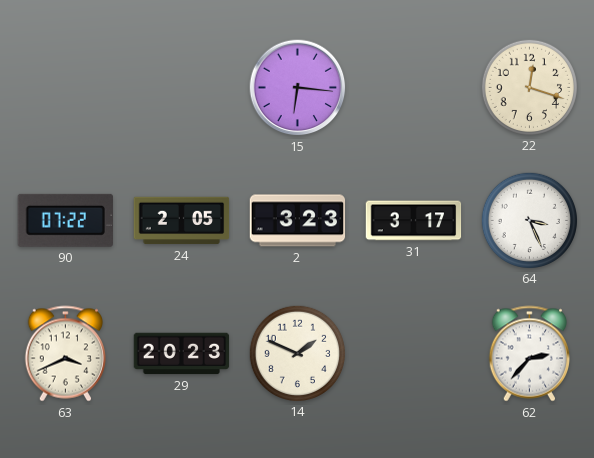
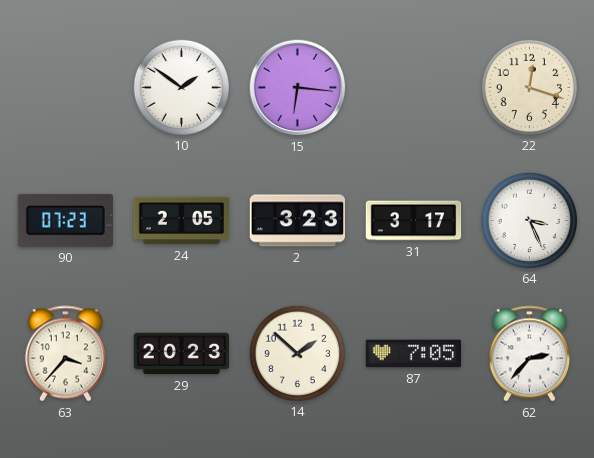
10: none -> 1:51
90: 07:22 -> 07:23
63: 3:41 -> 3:37
14: 1:49 -> 1:52
87: none -> 7:05
